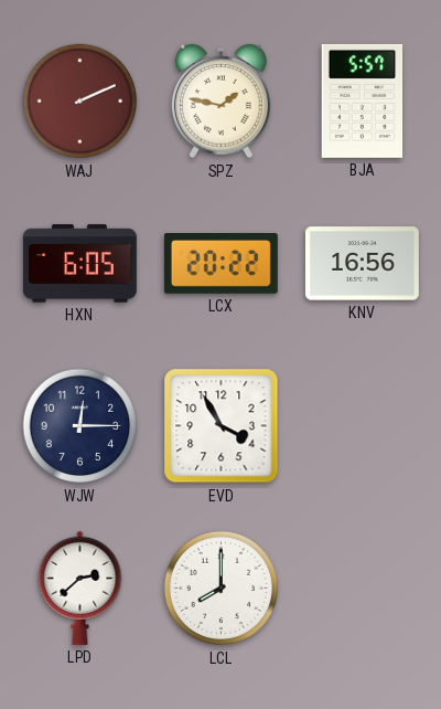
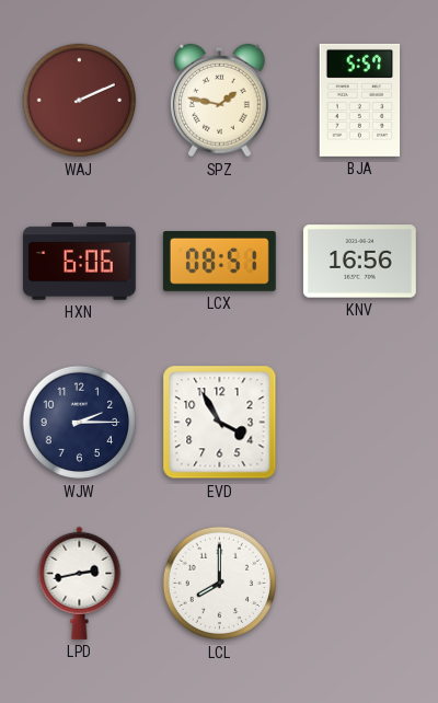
HXN: 6:05 -> 6:06
LCX: 20:22 -> 08:51
WJW: 12:15 -> 2:15
LPD: 2:38 -> 2:43
